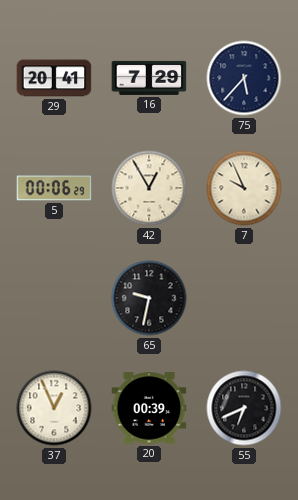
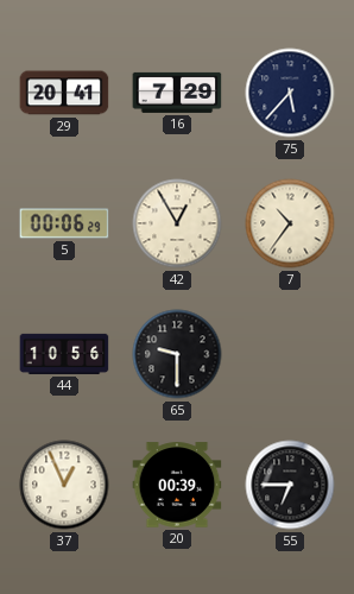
7: 9:56 -> 10:36
44: none -> 10:56
65: 9:32 -> 9:30
55: 6:41 -> 6:45
